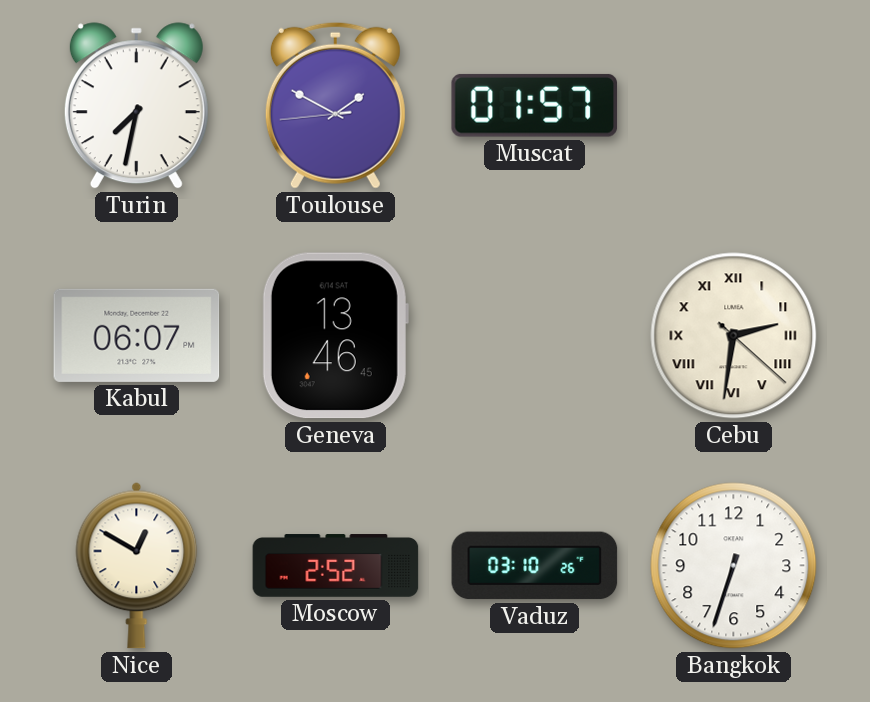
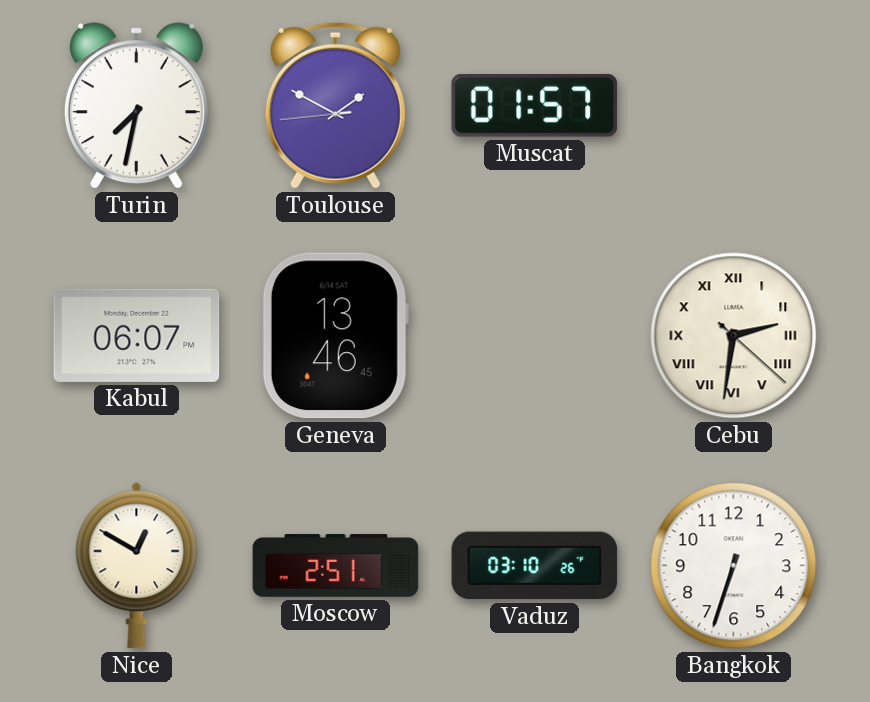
Moscow: 2:52 -> 2:51
